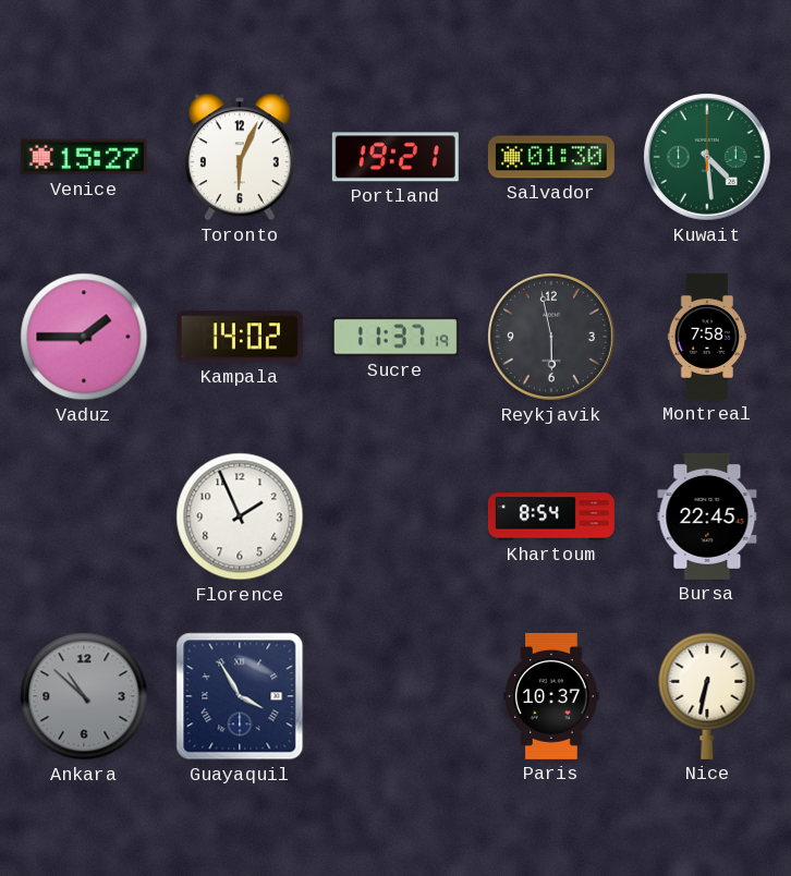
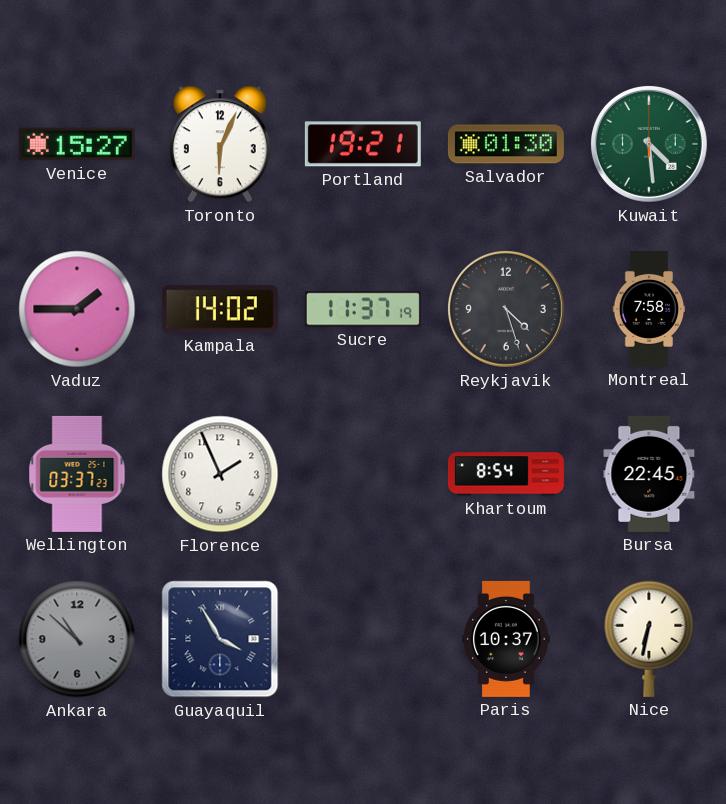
Reykjavik: 5:58 -> 4:27
Wellington: none -> 03:37
